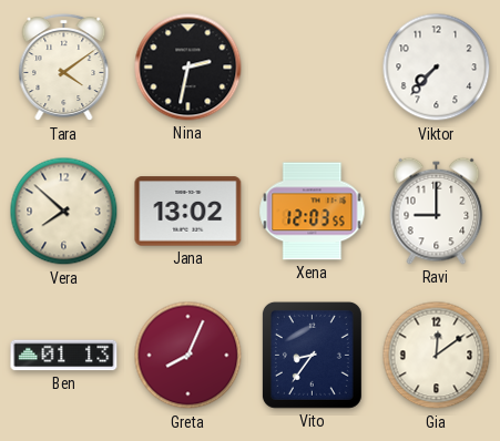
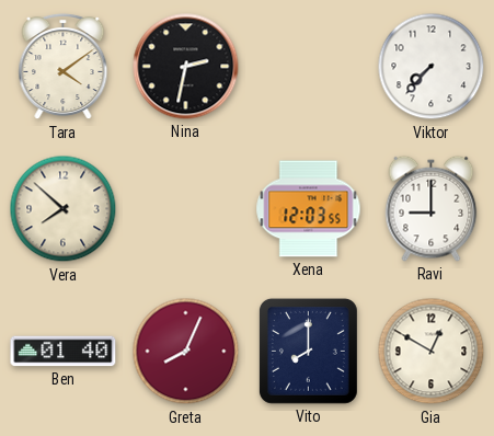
Jana: 13:02 -> none
Ben: 01:13 -> 01:40
Vito: 8:36 -> 8:00
Gia: 12:09 -> 12:50
